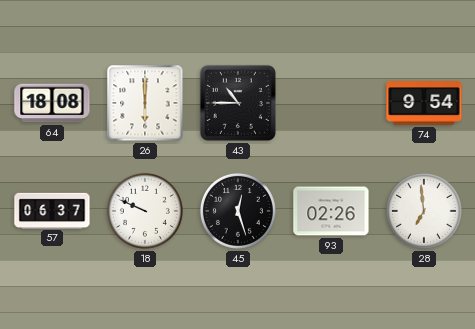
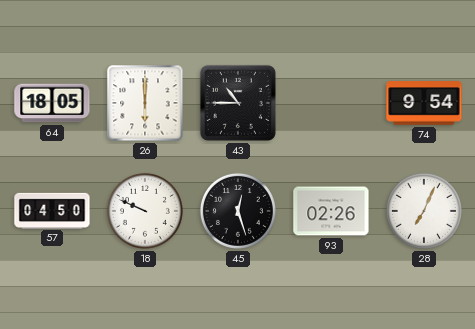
64: 18:08 -> 18:05
57: 06:37 -> 04:50
28: 6:59 -> 7:04
